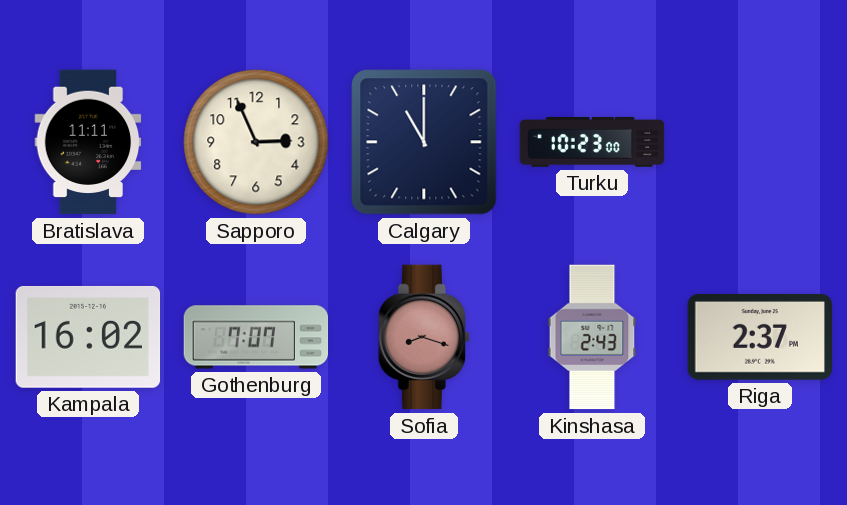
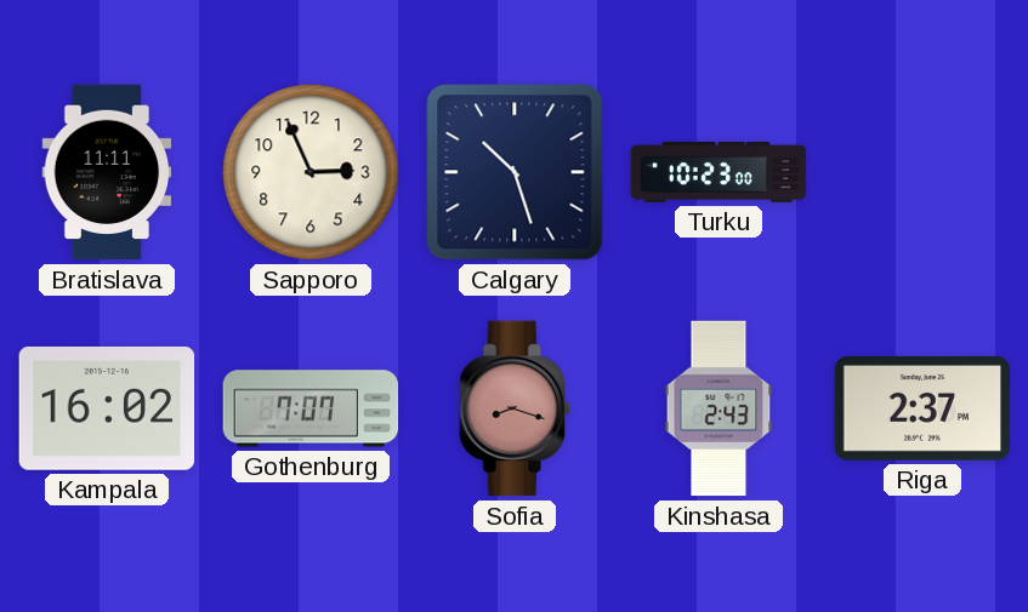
Calgary: 11:00 -> 10:27
